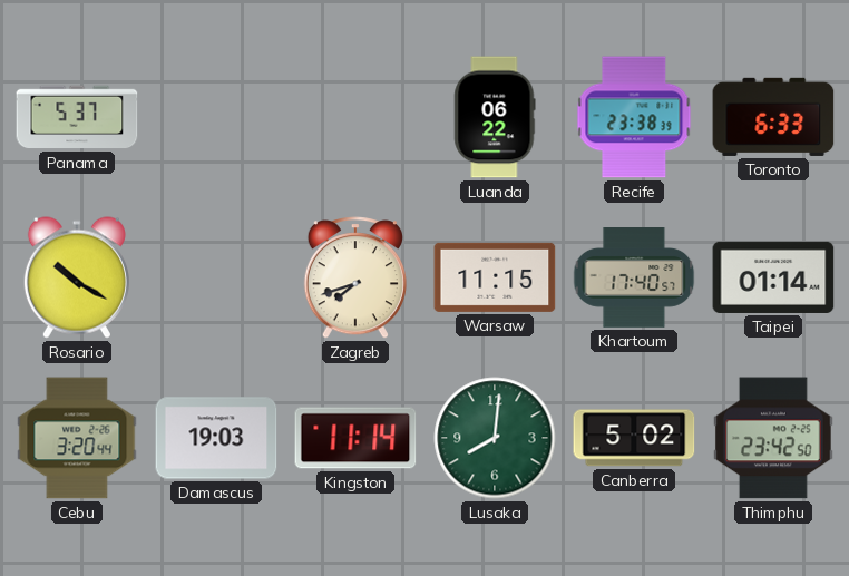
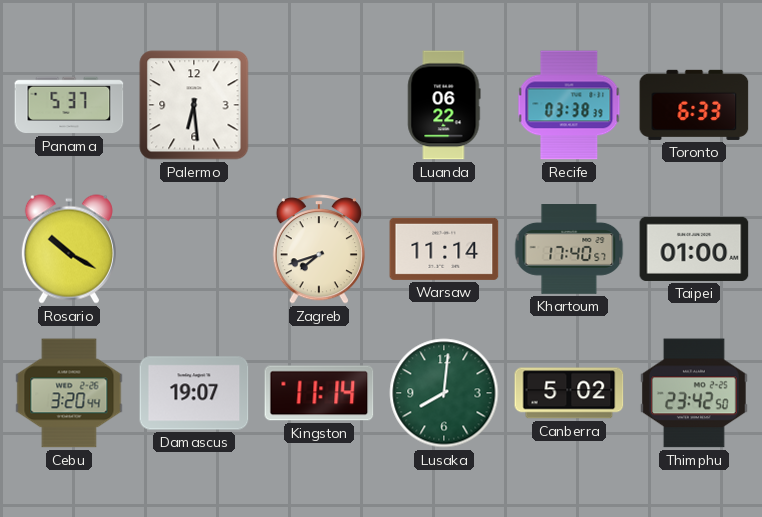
Palermo: none -> 6:29
Recife: 23:38 -> 03:38
Warsaw: 11:15 -> 11:14
Taipei: 01:14 -> 01:00
Damascus: 19:03 -> 19:07
